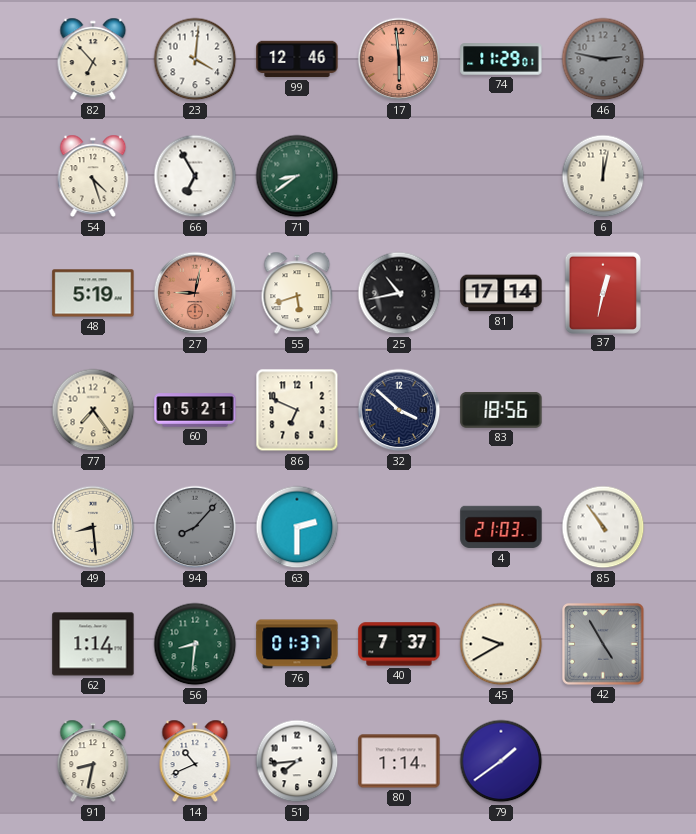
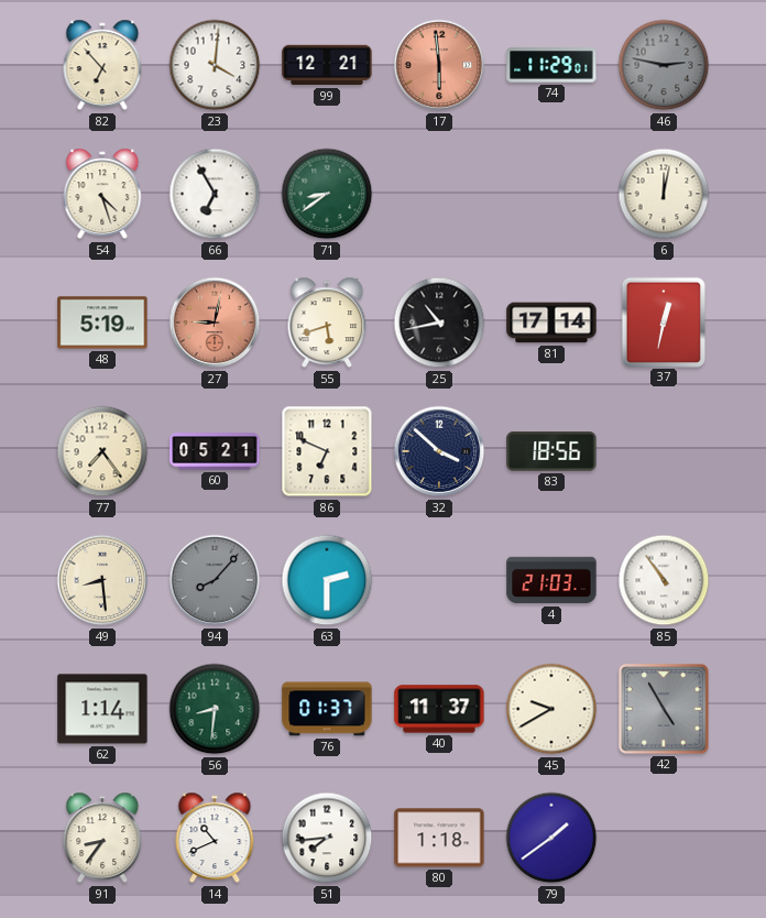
99: 12:46 -> 12:21
40: 7:37 -> 11:37
91: 8:32 -> 8:36
80: 1:14 -> 1:18
